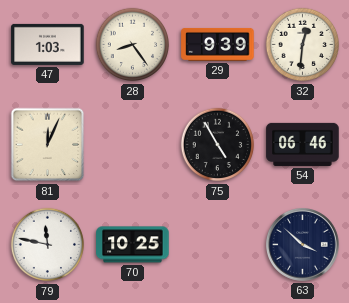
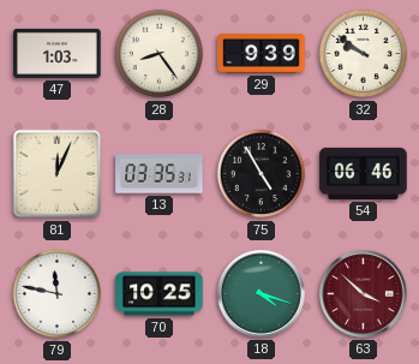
32: 12:31 -> 9:51
13: none -> 03:35
18: none -> 4:18
63 dial: navy -> burgundy
